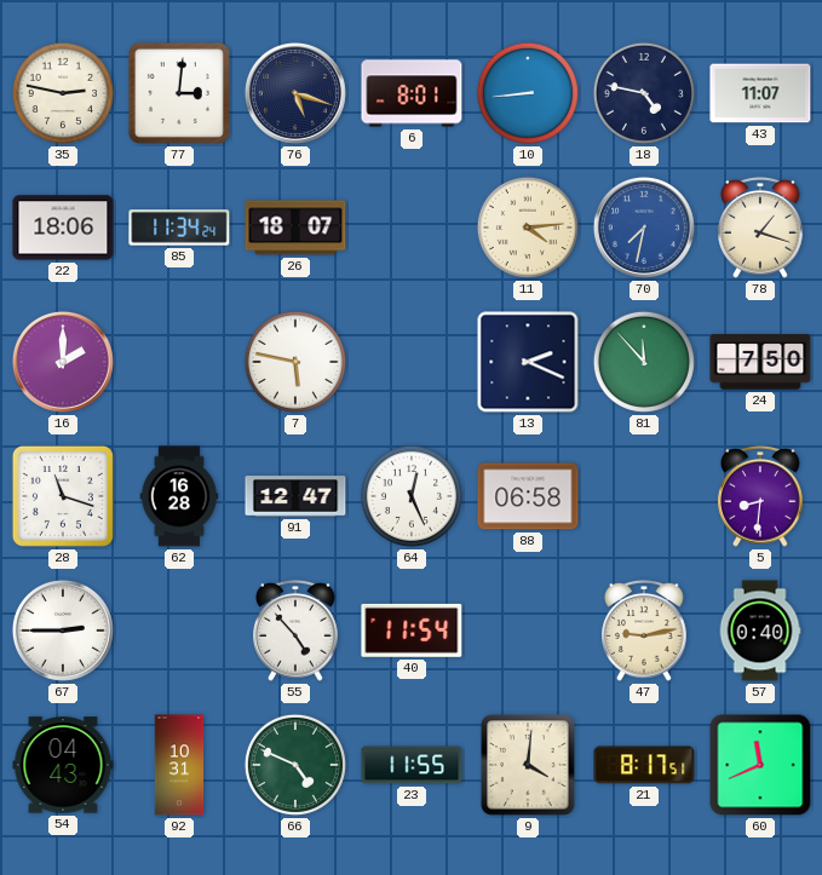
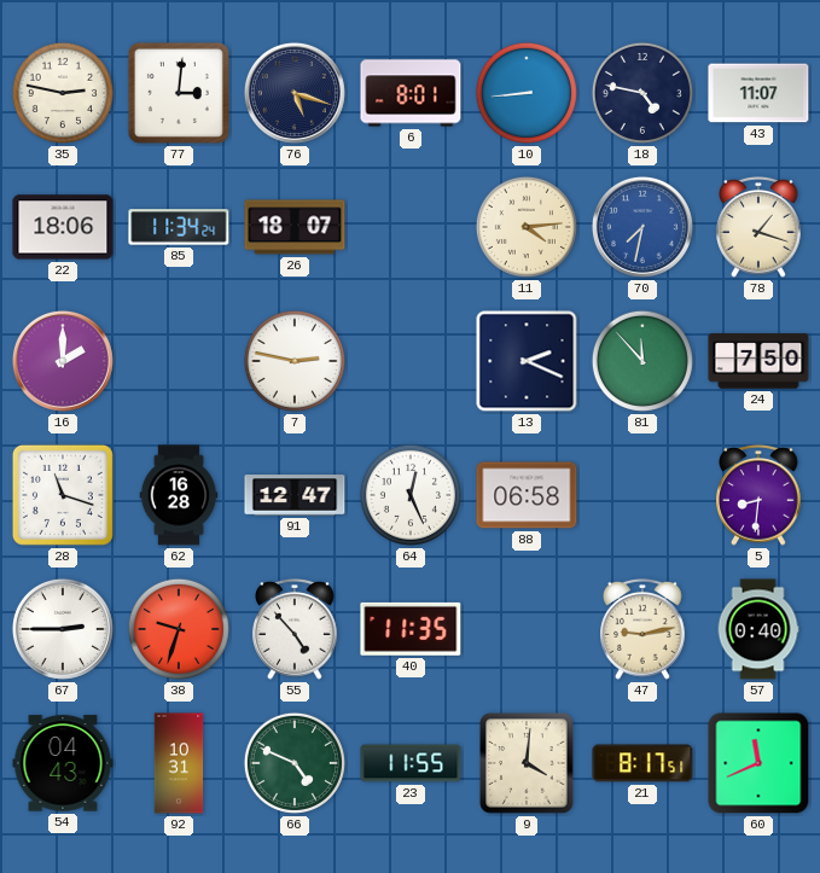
7: 5:47 -> 2:47
38: none -> 9:33
40: 11:54 -> 11:35
